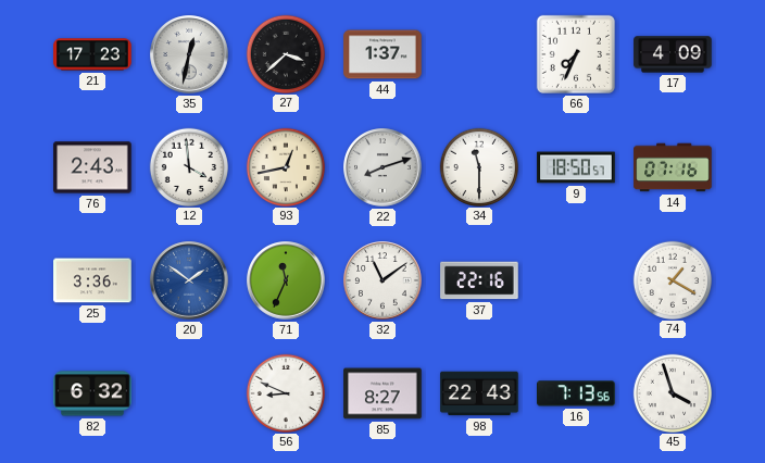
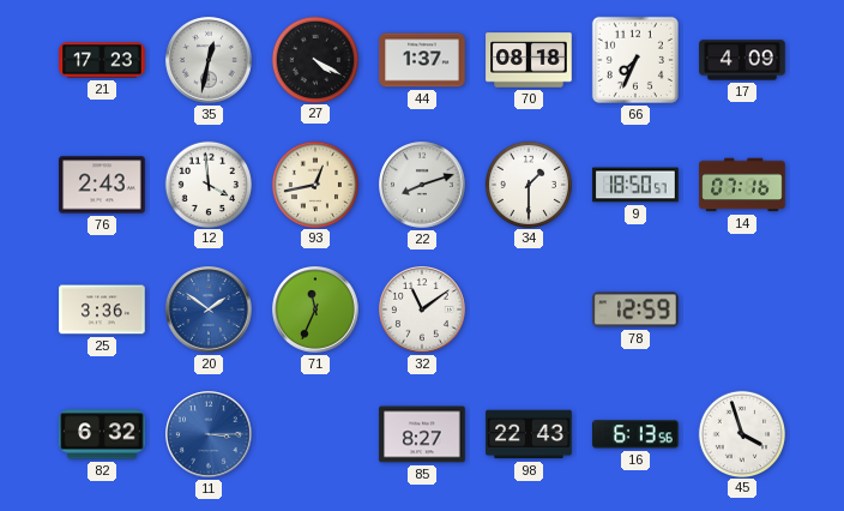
27: 3:38 -> 4:20
70: none -> 08:18
34: 11:30 -> 1:30
37: 22:16 -> none
78: none -> 12:59
74: 1:20 -> none
11: none -> 3:15
56: 8:49 -> none
16: 7:13 -> 6:13
